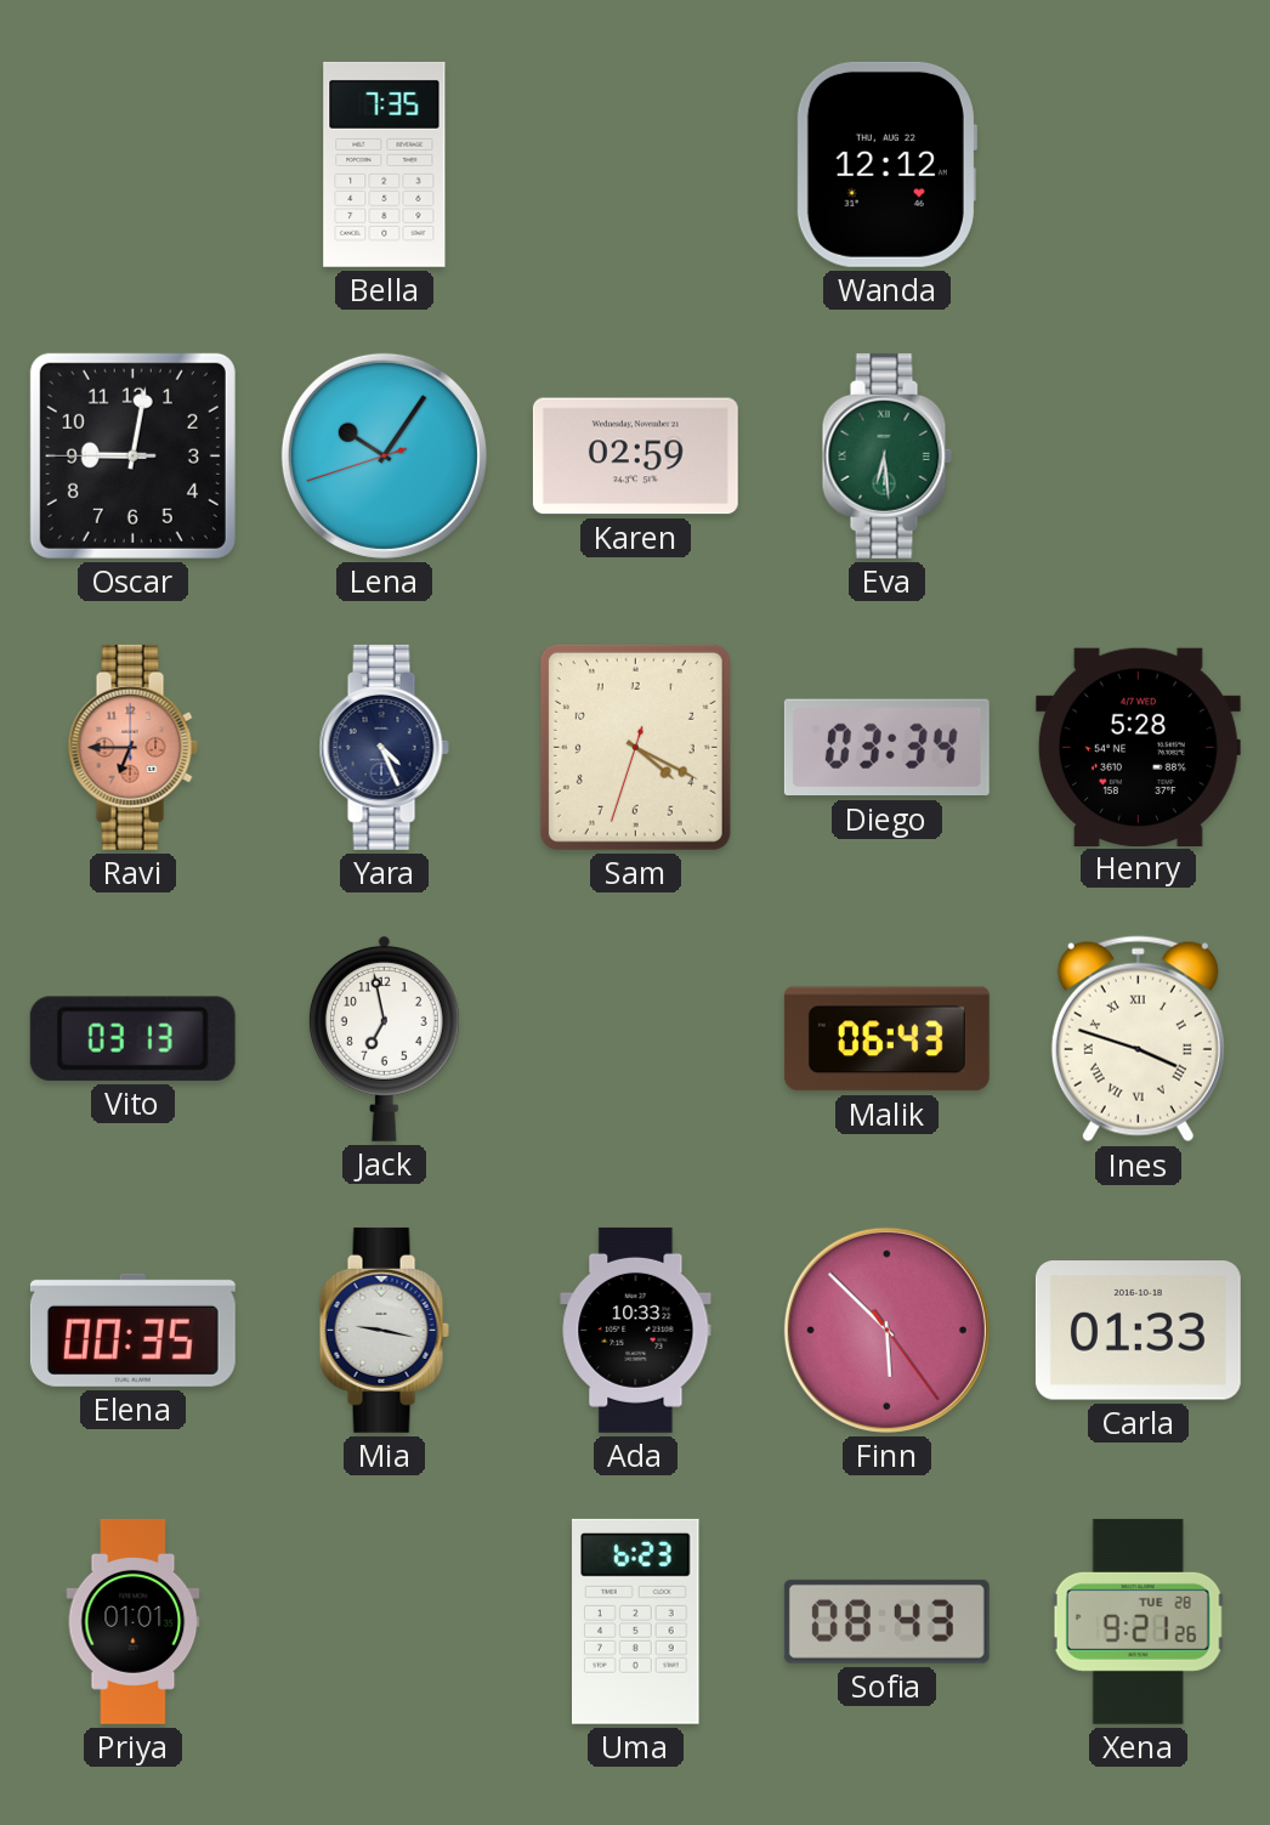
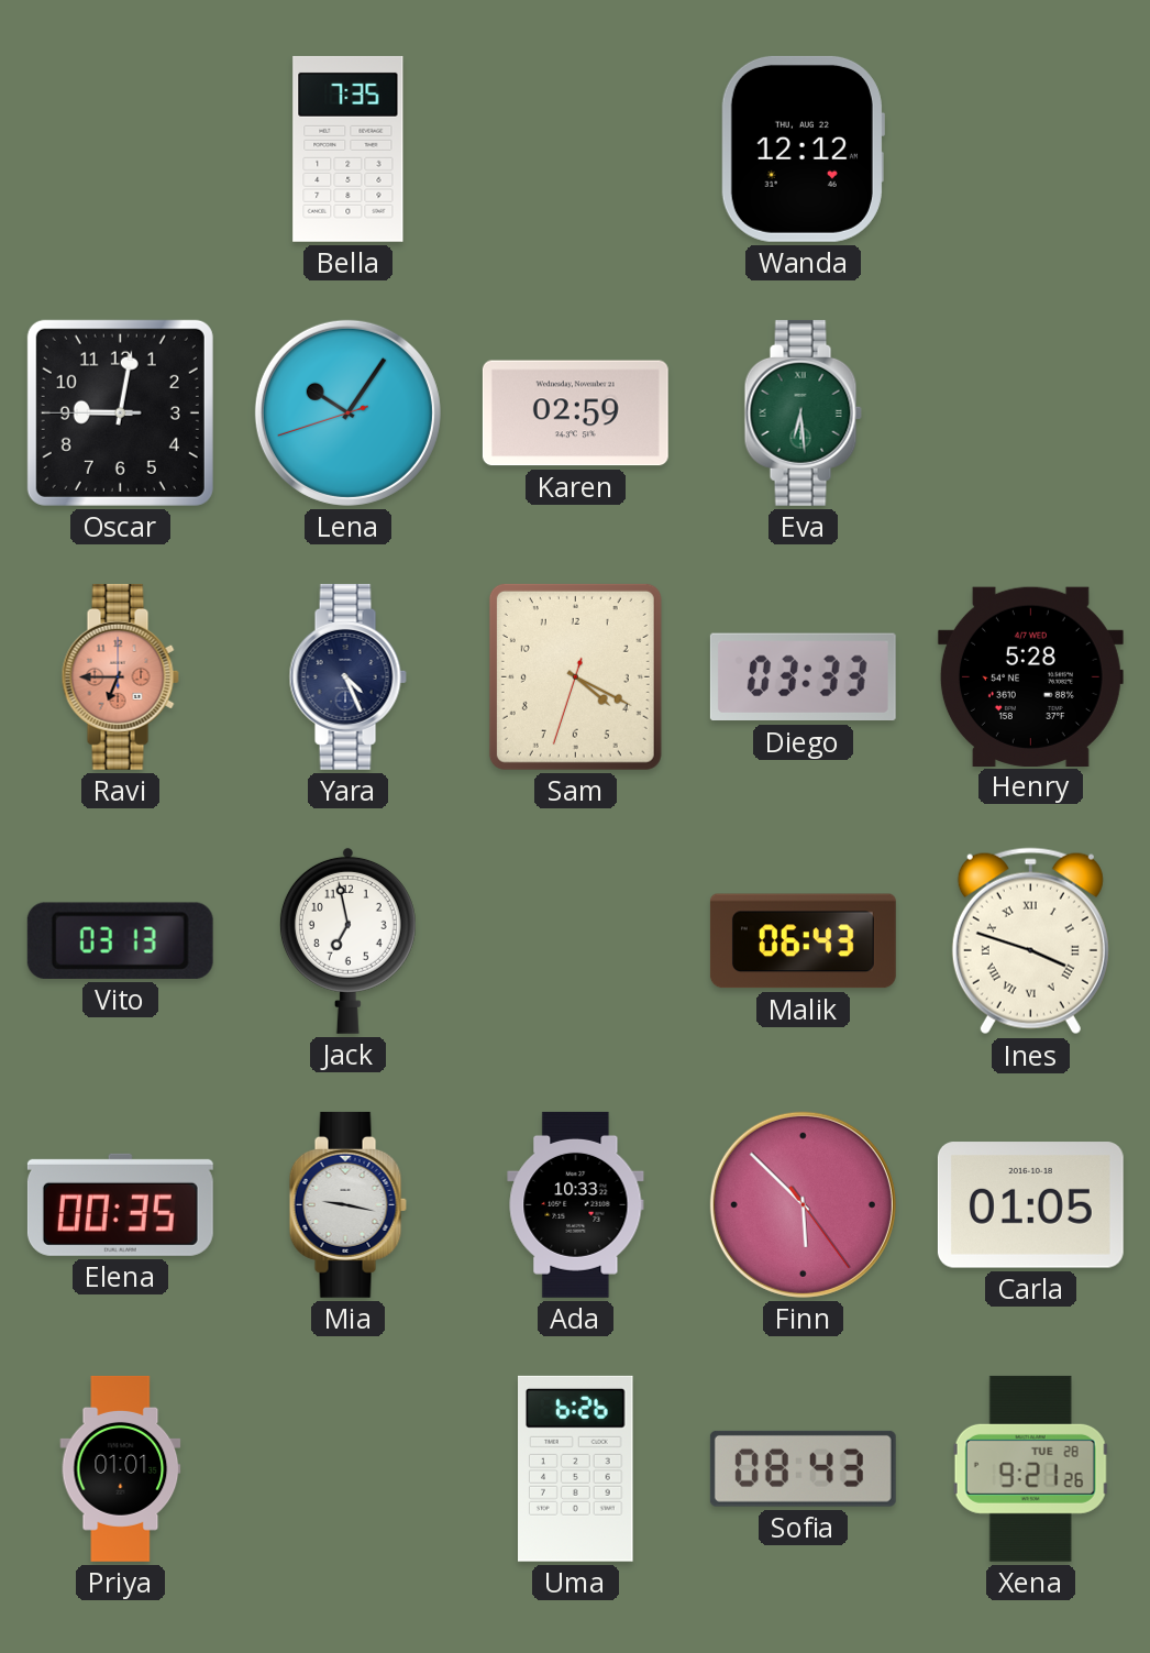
Diego: 03:34 -> 03:33
Carla: 01:33 -> 01:05
Uma: 6:23 -> 6:26
